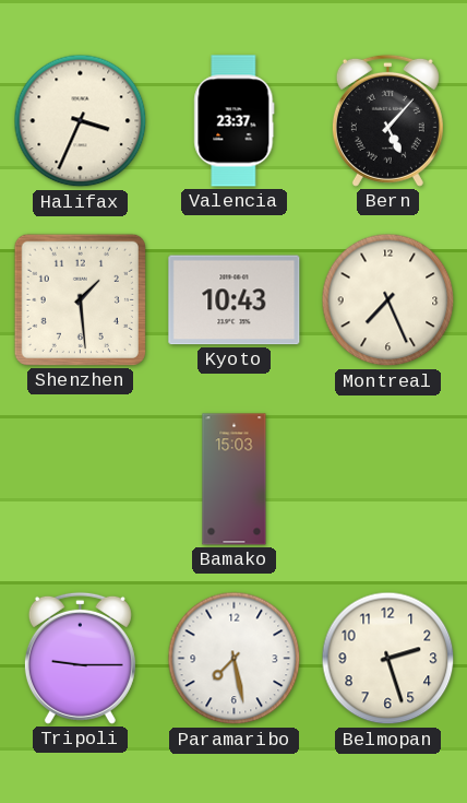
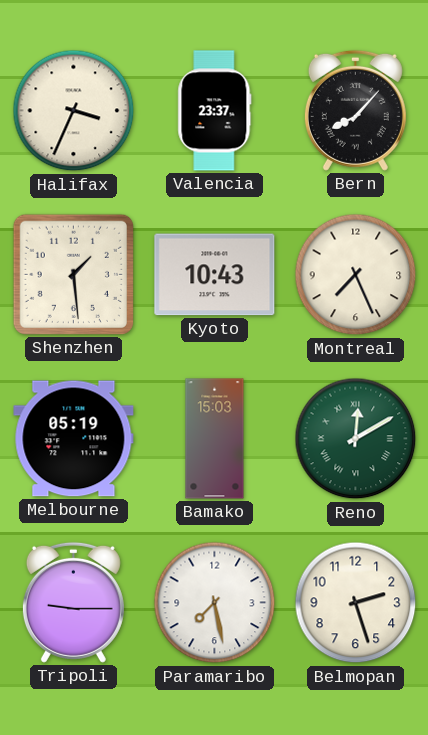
Bern: 5:07 -> 8:07
Melbourne: none -> 05:19
Reno: none -> 12:10
